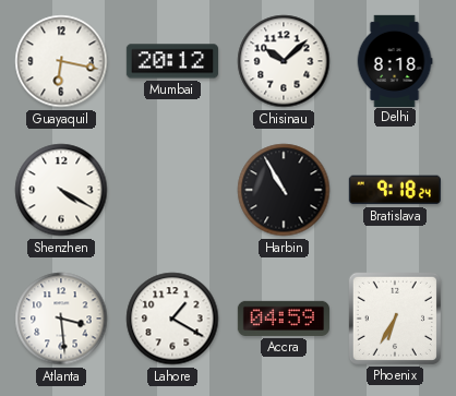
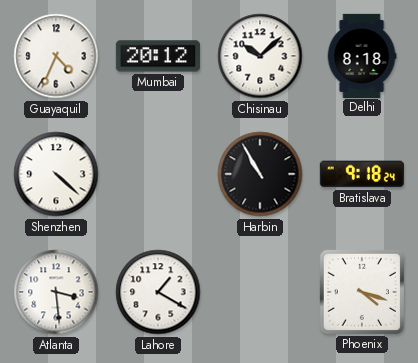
Guayaquil: 6:17 -> 4:34
Shenzhen: 4:20 -> 4:22
Accra: 04:59 -> none
Phoenix: 6:35 -> 4:18
